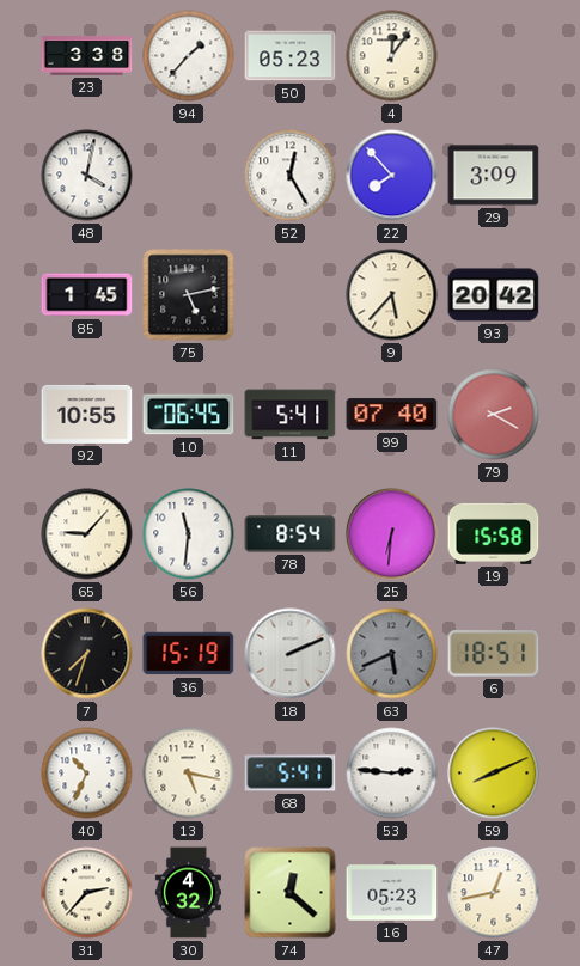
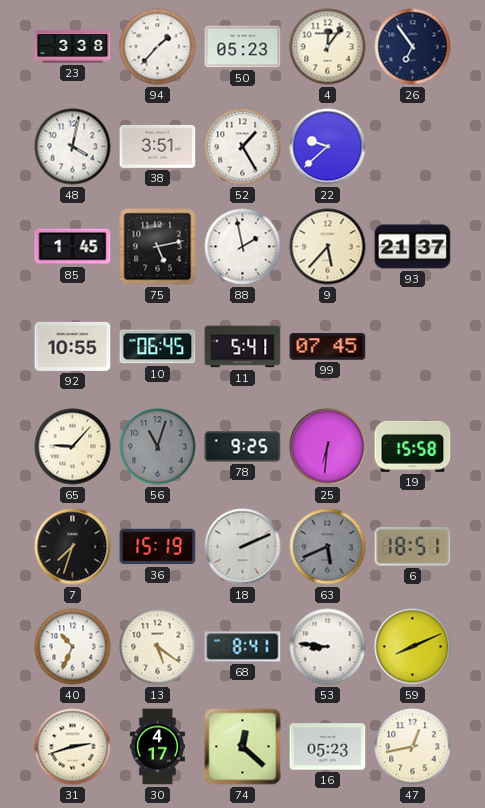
26: none -> 6:54
38: none -> 3:51
52: 12:25 -> 1:25
22: 7:53 -> 9:38
29: 3:09 -> none
88: none -> 1:58
93: 20:42 -> 21:37
99: 07:40 -> 07:45
79: 2:20 -> none
56: 11:31 -> 11:03
56 dial: white -> grey
78: 8:54 -> 9:25
13: 5:17 -> 5:21
68: 5:41 -> 8:41
53: 2:46 -> 8:46
31: 2:37 -> 2:42
30: 4:32 -> 4:17
